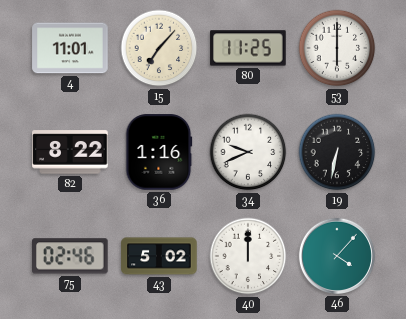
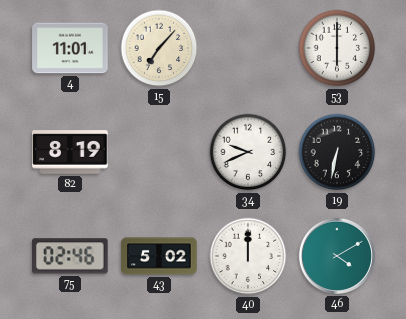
80: 11:25 -> none
82: 8:22 -> 8:19
36: 1:16 -> none
46: 4:07 -> 4:10
